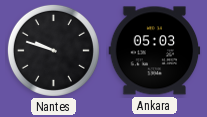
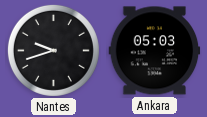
Nantes: 9:48 -> 9:42
